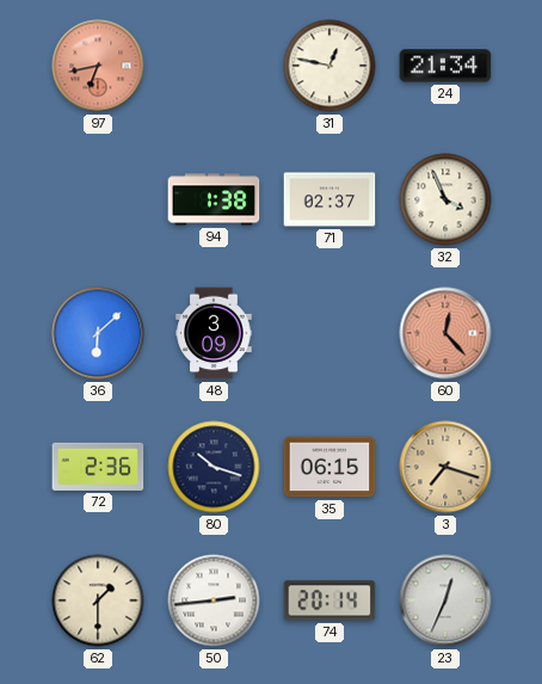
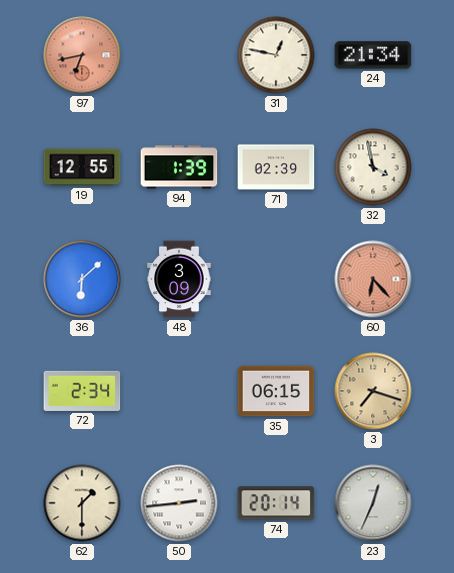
19: none -> 12:55
94: 1:38 -> 1:39
71: 02:37 -> 02:39
32: 3:56 -> 3:58
60: 12:23 -> 6:23
72: 2:36 -> 2:34
80: 10:18 -> none
